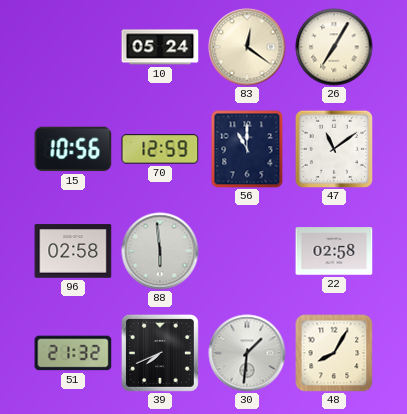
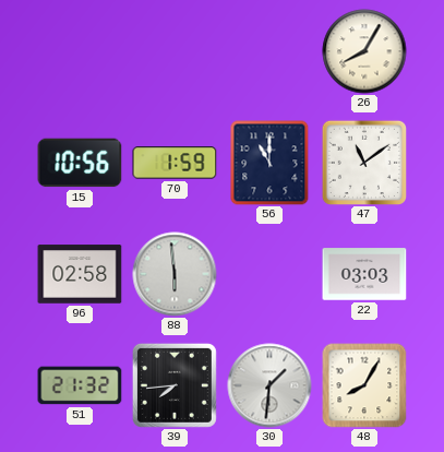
10: 05:24 -> none
83: 12:21 -> none
26: 7:05 -> 8:05
70: 12:59 -> 1:59
22: 02:58 -> 03:03
39: 7:41 -> 7:44
